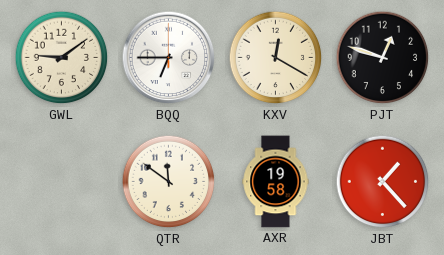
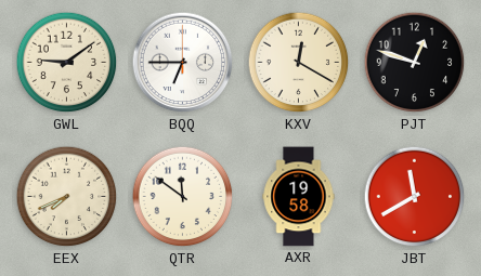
EEX: none -> 7:41
JBT: 1:23 -> 11:40
